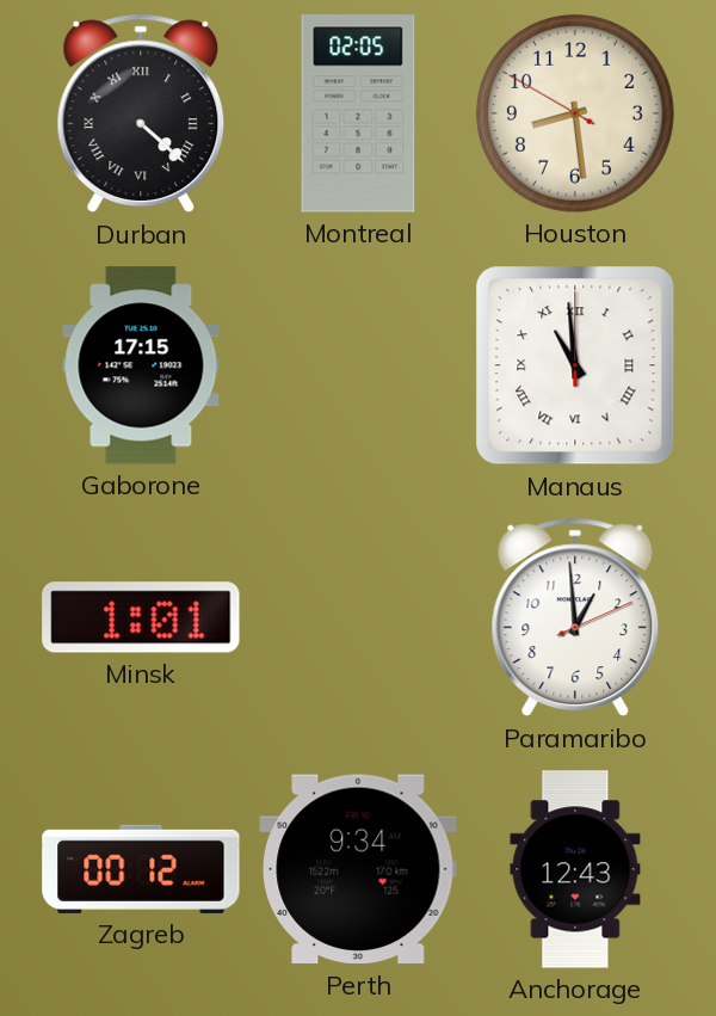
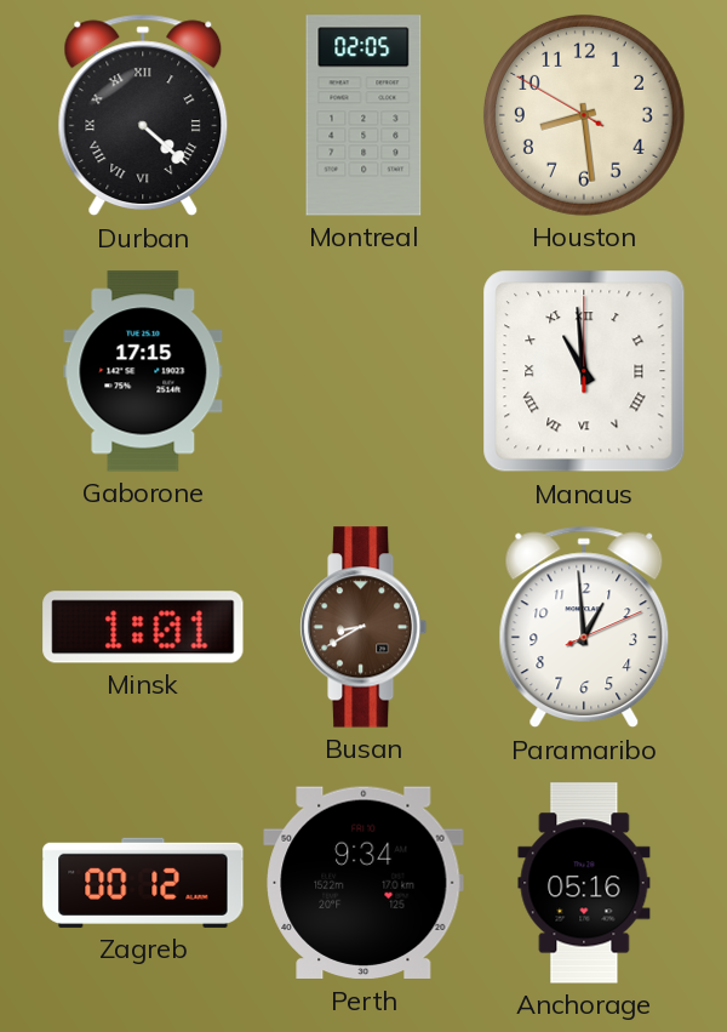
Busan: none -> 8:40
Anchorage: 12:43 -> 05:16
